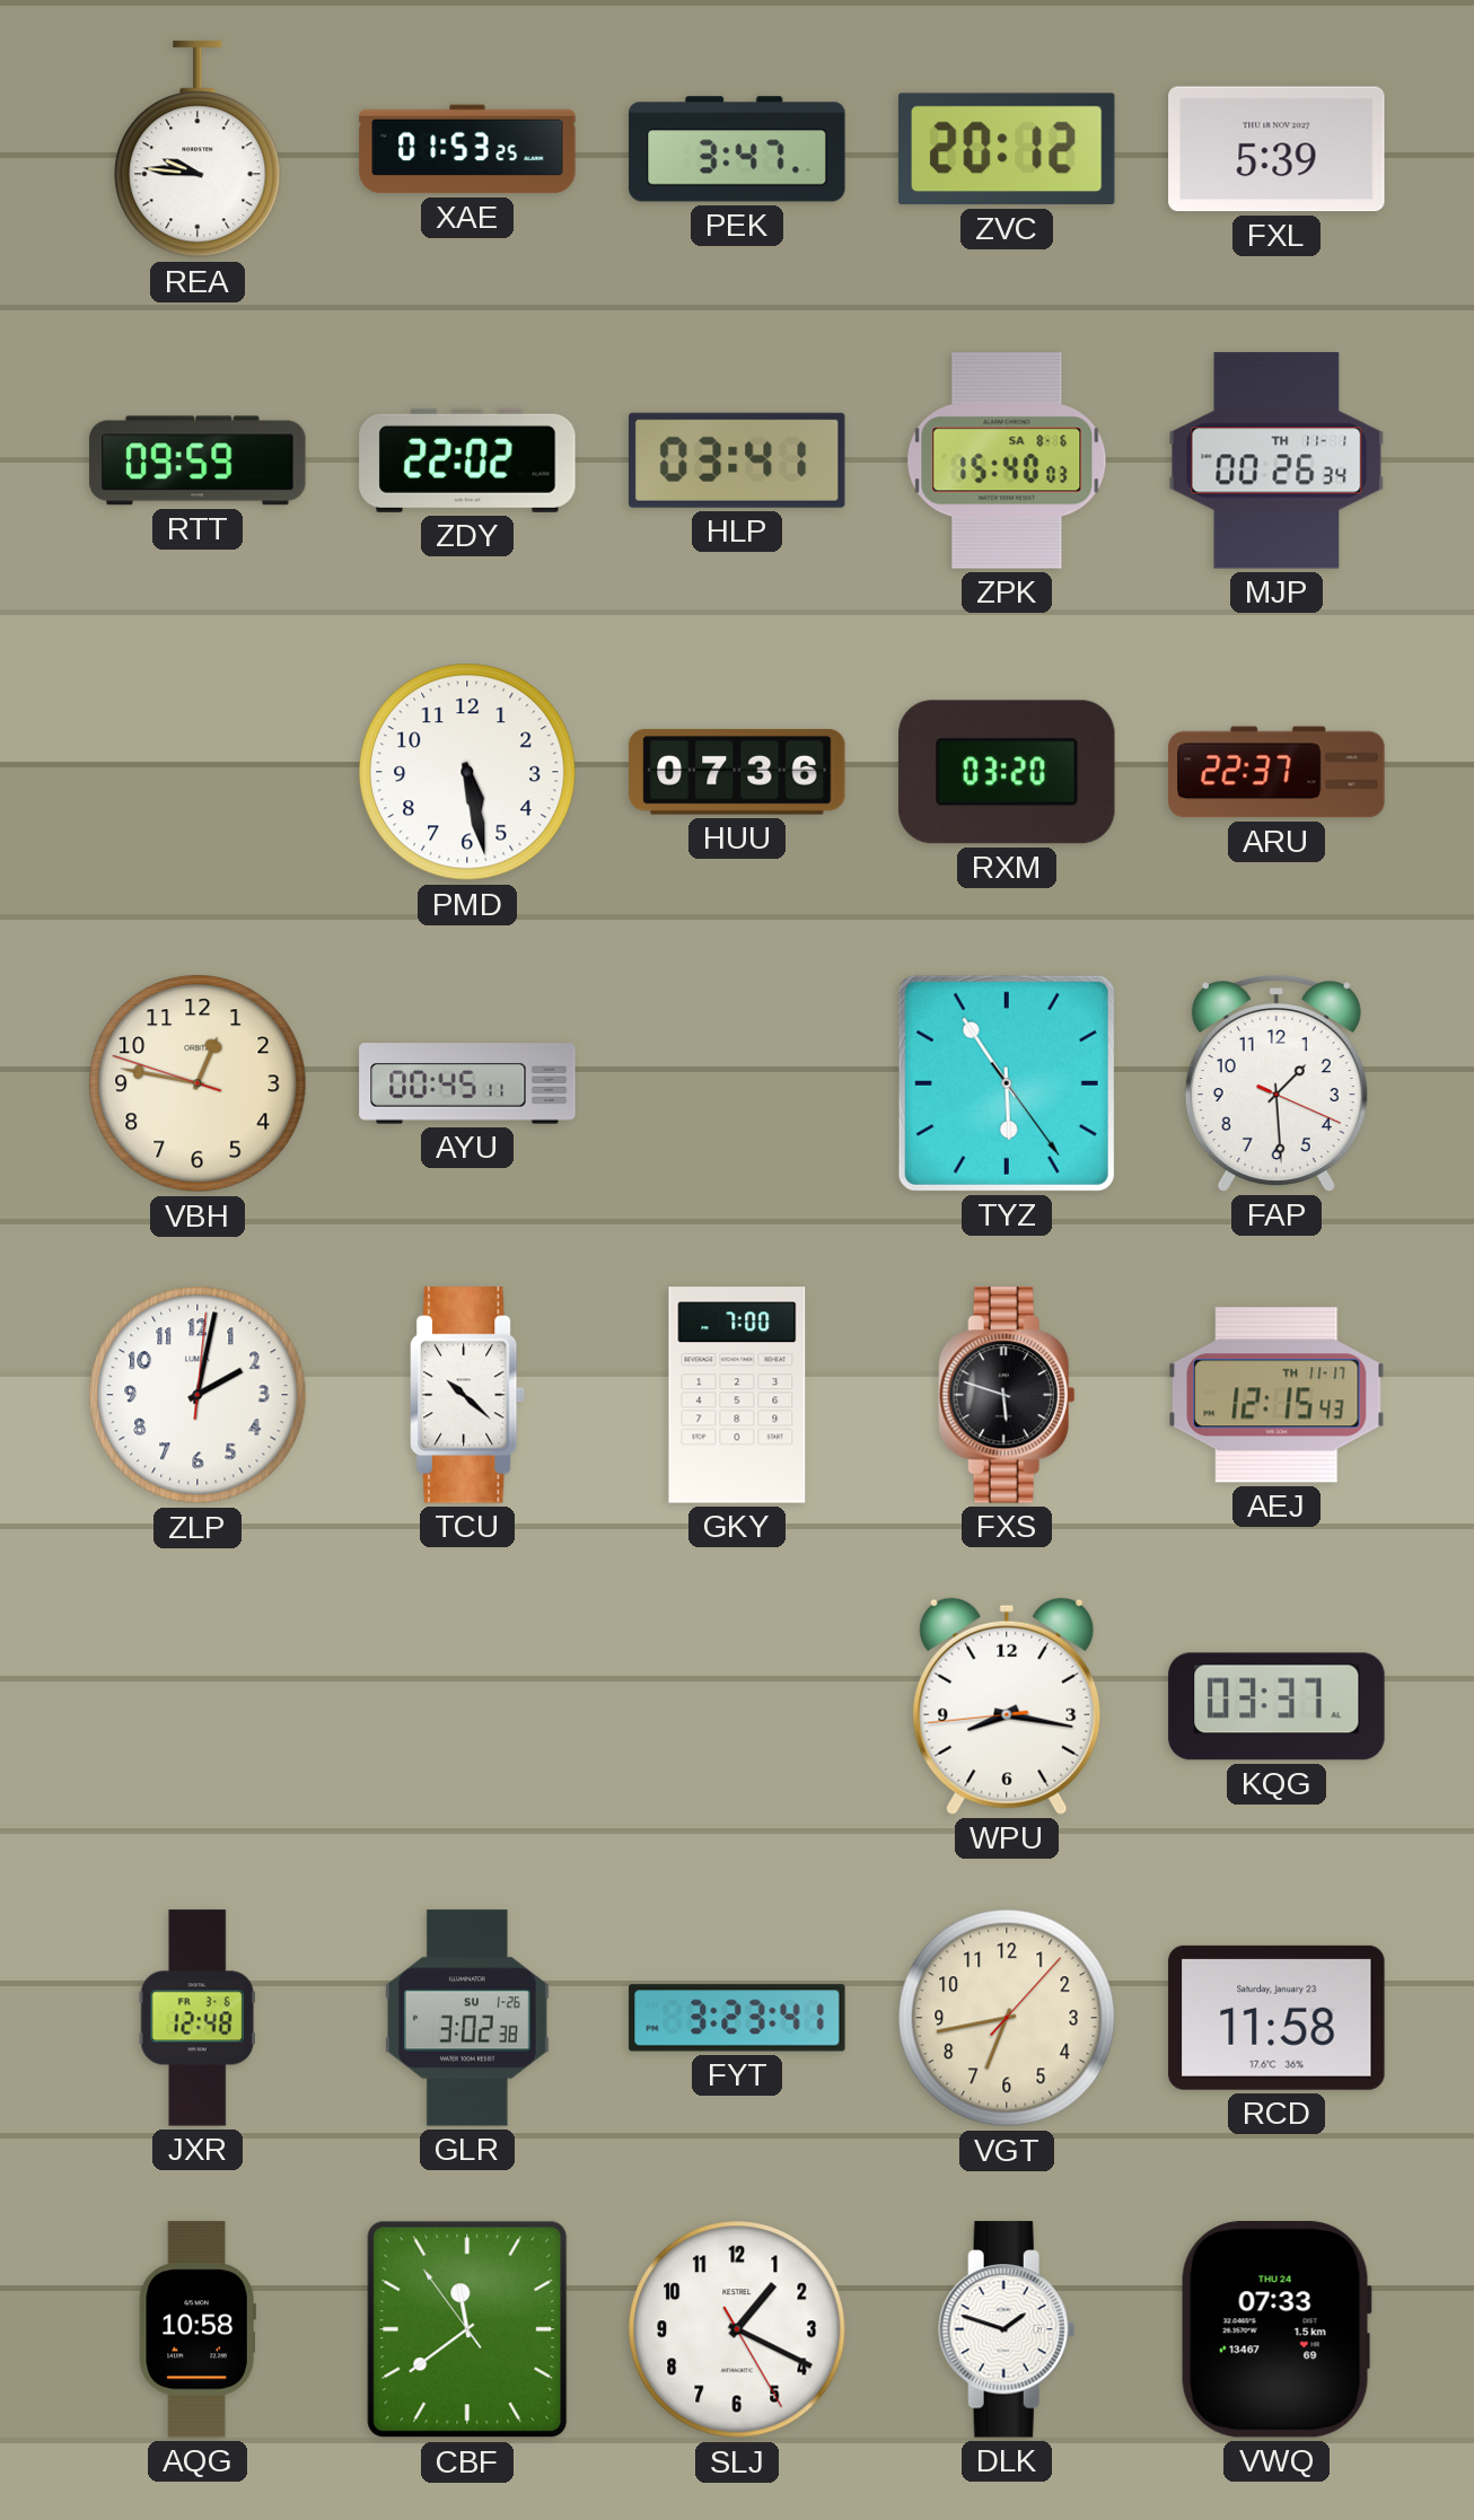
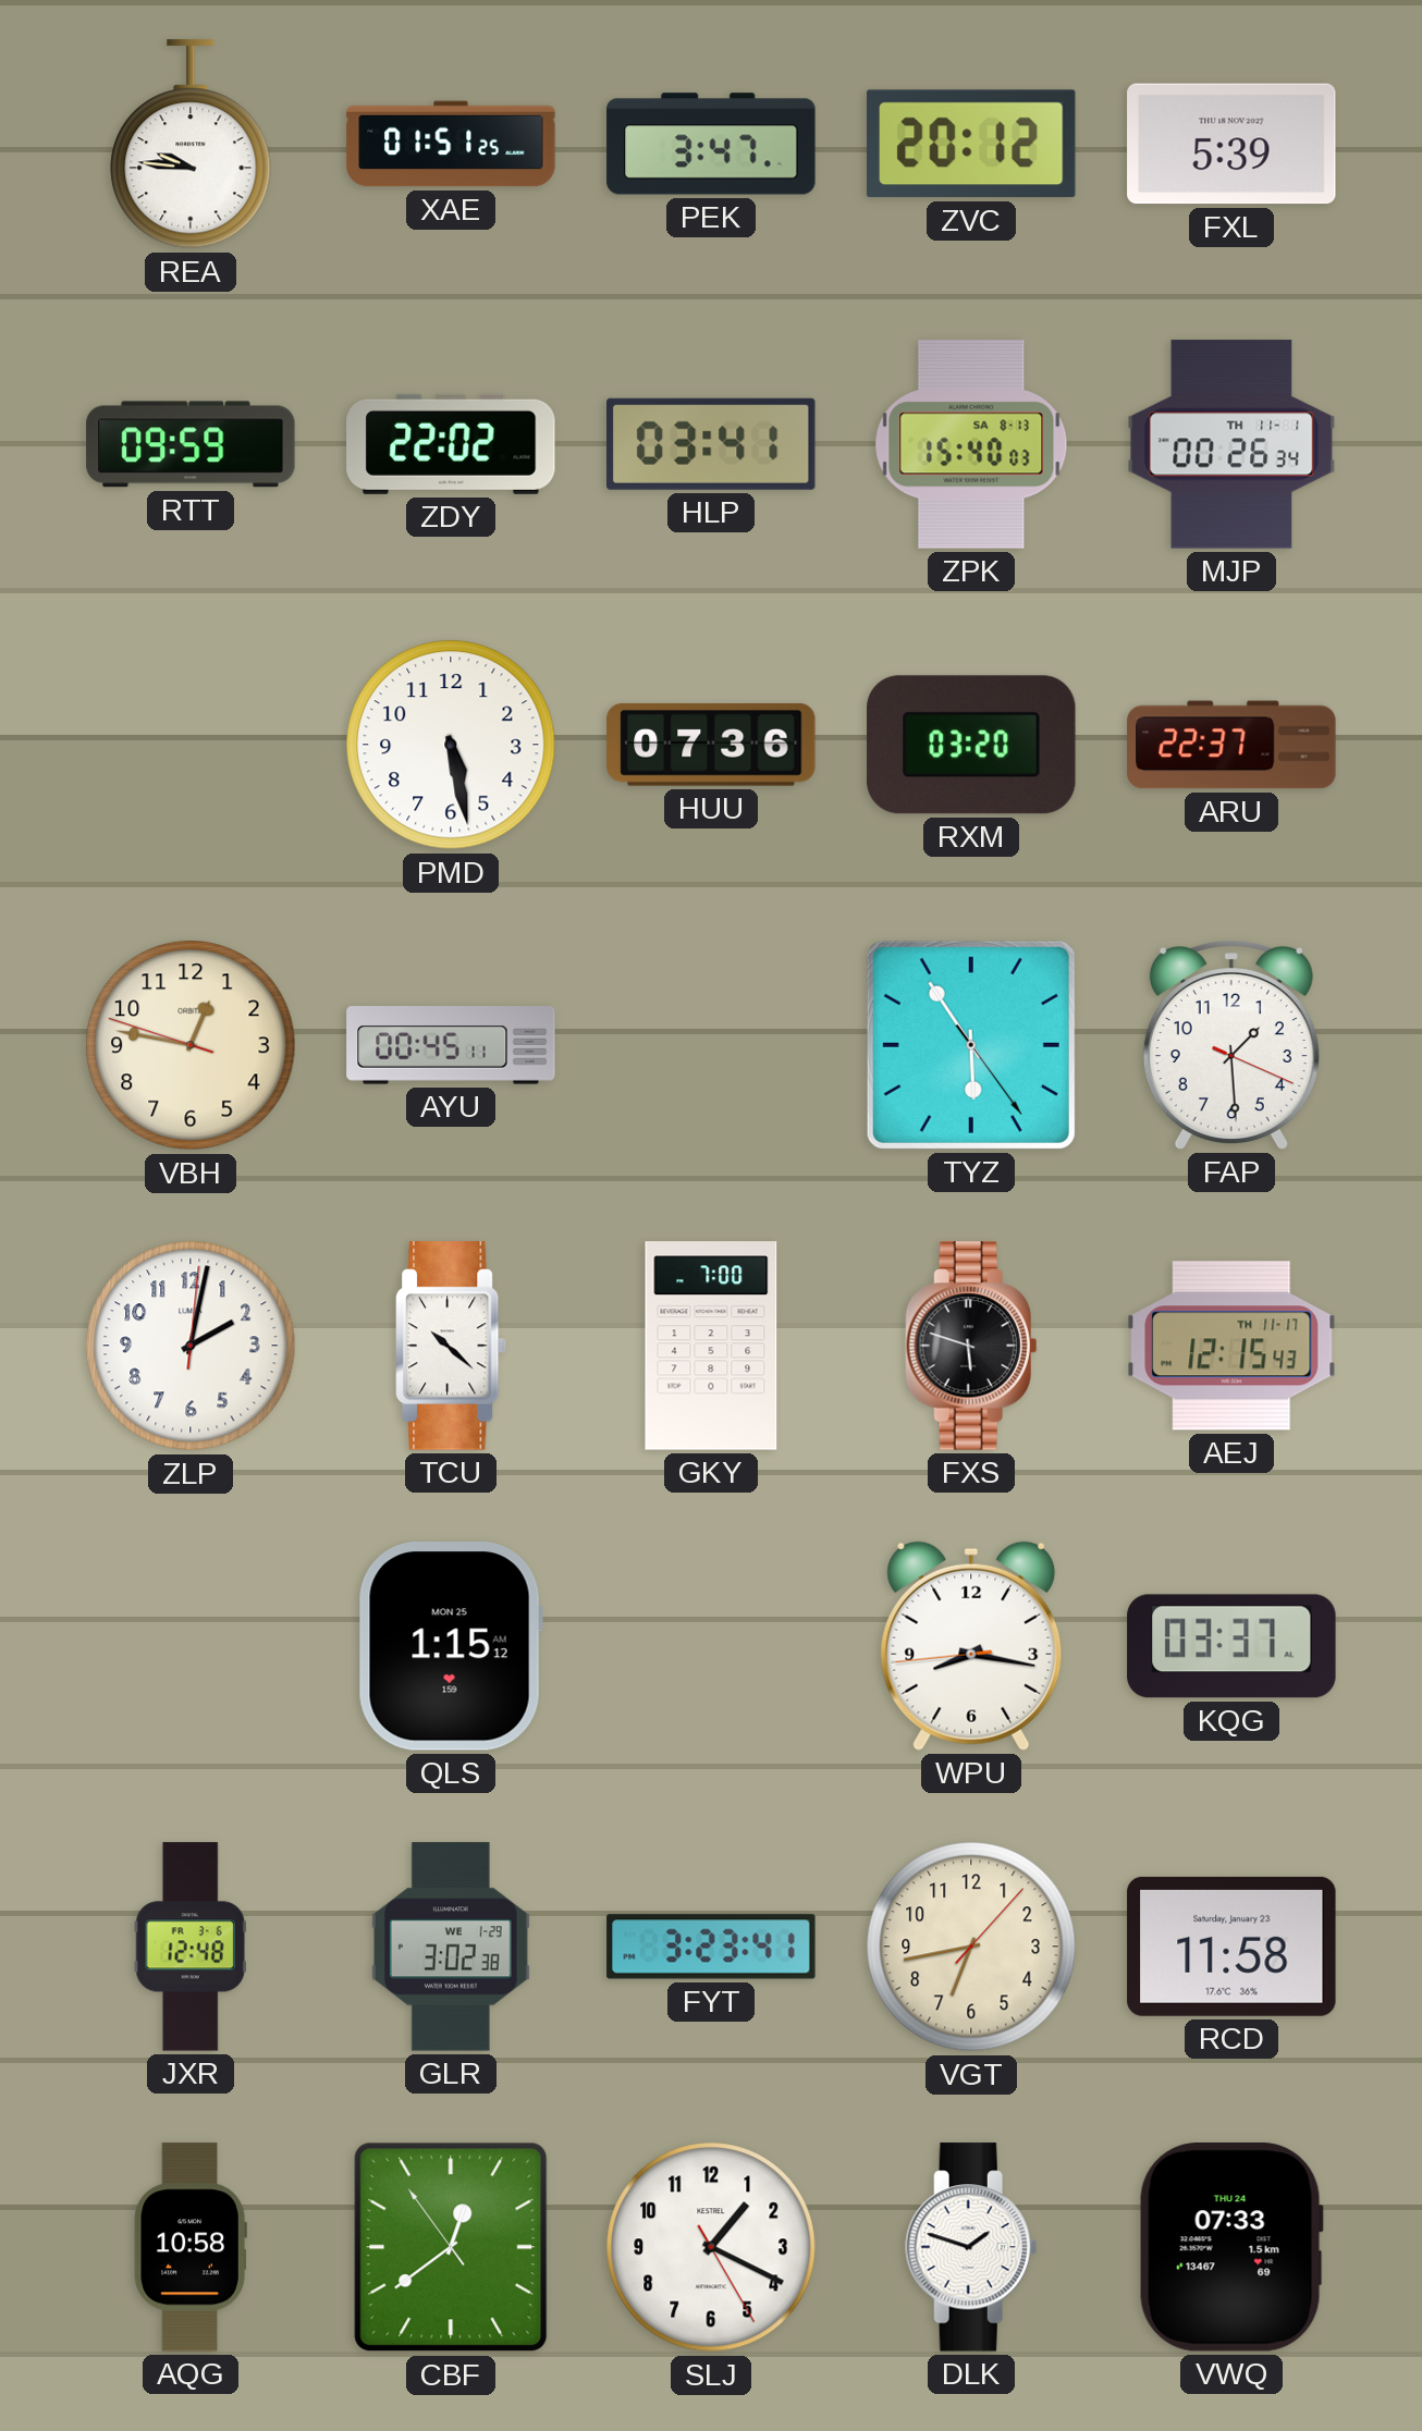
XAE: 01:53 -> 01:51
ZPK date: SA 8-6 -> SA 8-13
QLS: none -> 1:15
GLR date: SU 1-26 -> WE 1-29
CBF: 11:38 -> 12:38
